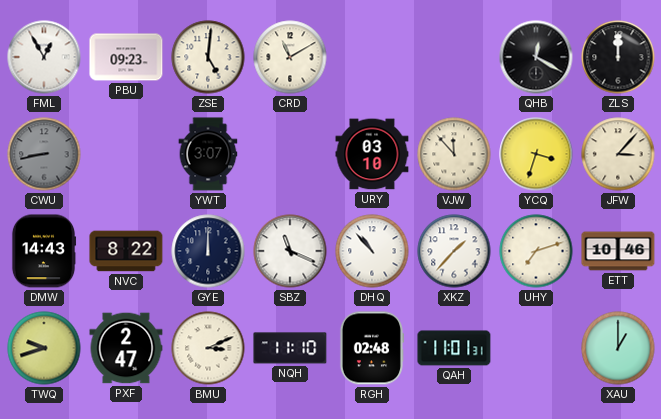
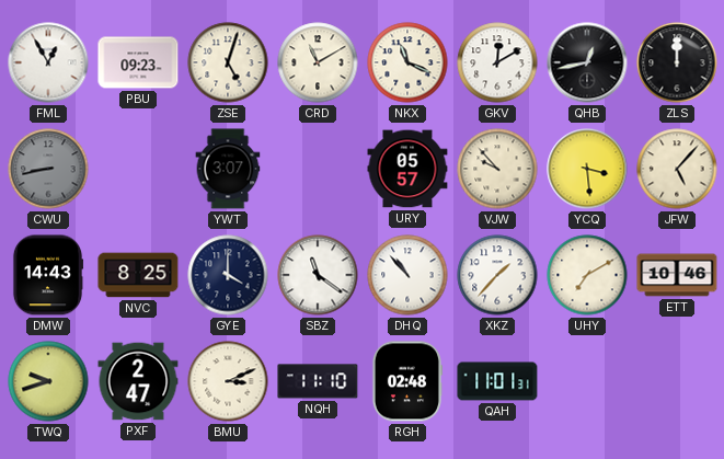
ZSE: 5:01 -> 5:03
NKX: none -> 11:19
GKV: none -> 12:10
QHB: 12:20 -> 12:43
URY: 03:10 -> 05:57
VJW: 11:53 -> 9:53
YCQ: 3:33 -> 3:29
JFW: 3:07 -> 5:07
NVC: 8:22 -> 8:25
GYE: 12:00 -> 4:00
SBZ: 11:19 -> 11:21
UHY: 7:12 -> 7:10
XAU: 1:00 -> none
